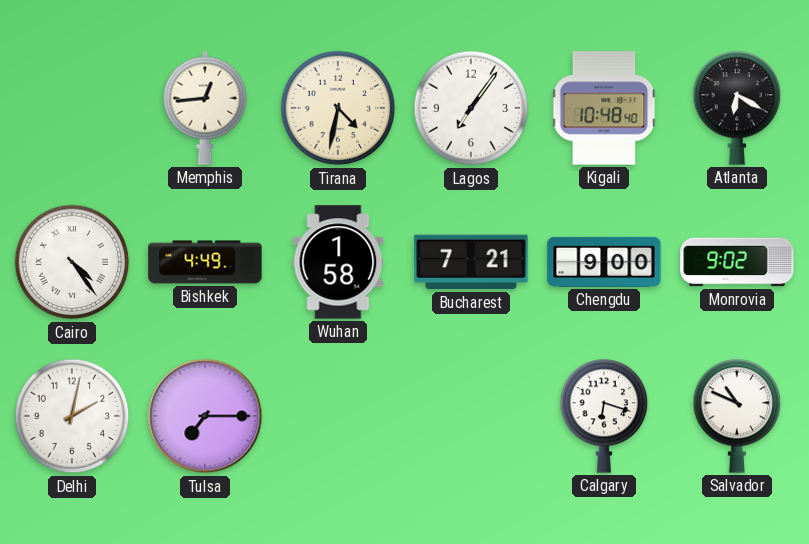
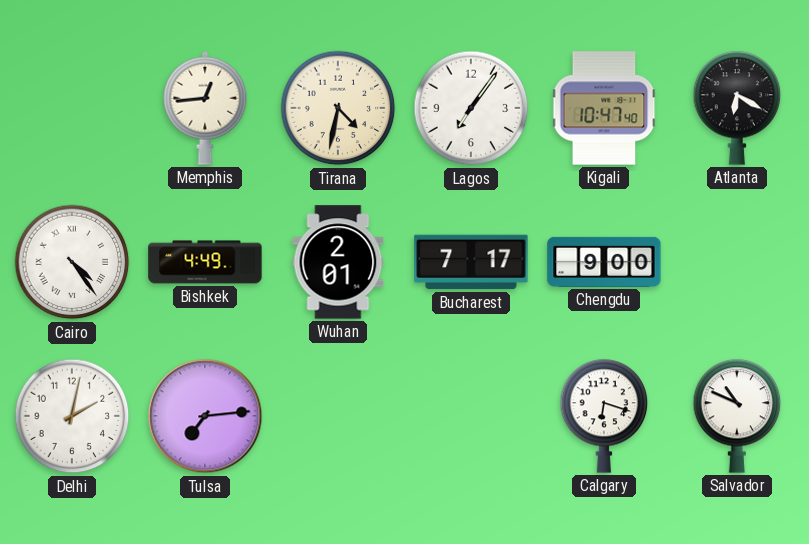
Kigali: 10:48 -> 10:47
Wuhan: 1:58 -> 2:01
Bucharest: 7:21 -> 7:17
Monrovia: 9:02 -> none
Tulsa: 7:15 -> 7:14
